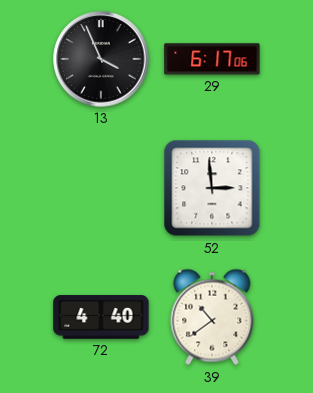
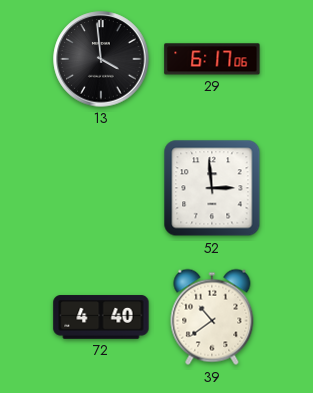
13: 3:56 -> 3:59
